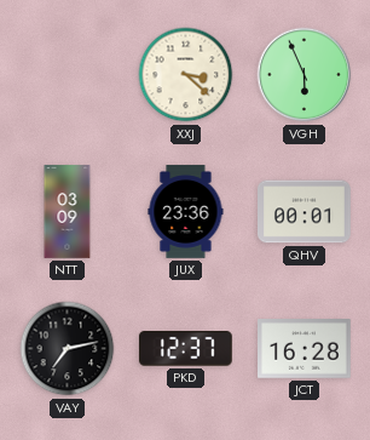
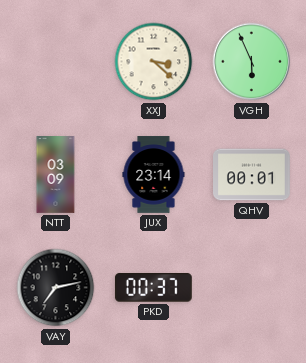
JUX: 23:36 -> 23:14
PKD: 12:37 -> 00:37
JCT: 16:28 -> none
